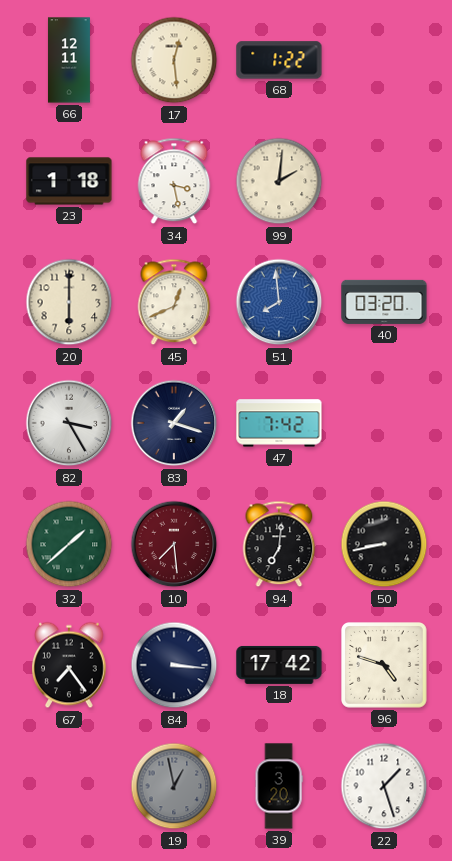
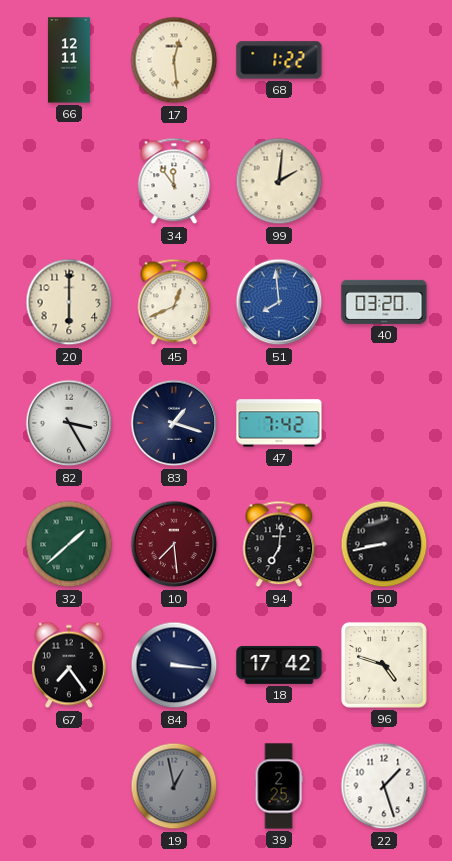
23: 1:18 -> none
34: 3:28 -> 11:54
39: 3:20 -> 2:25
